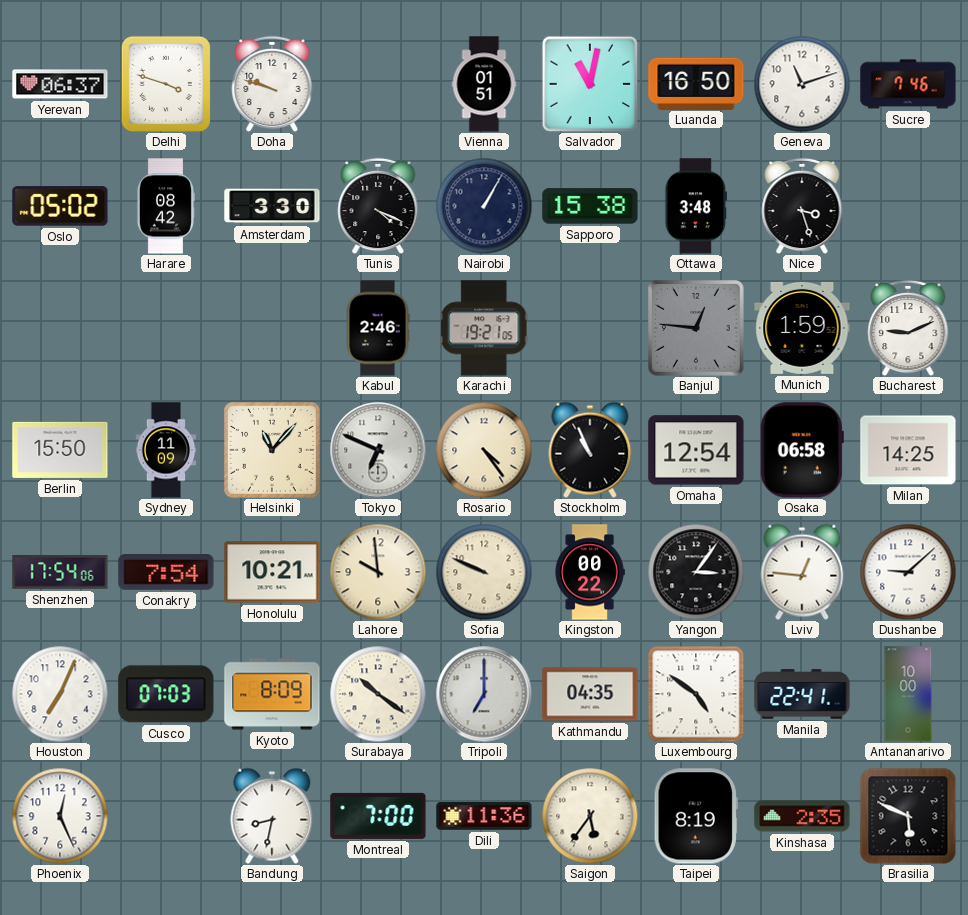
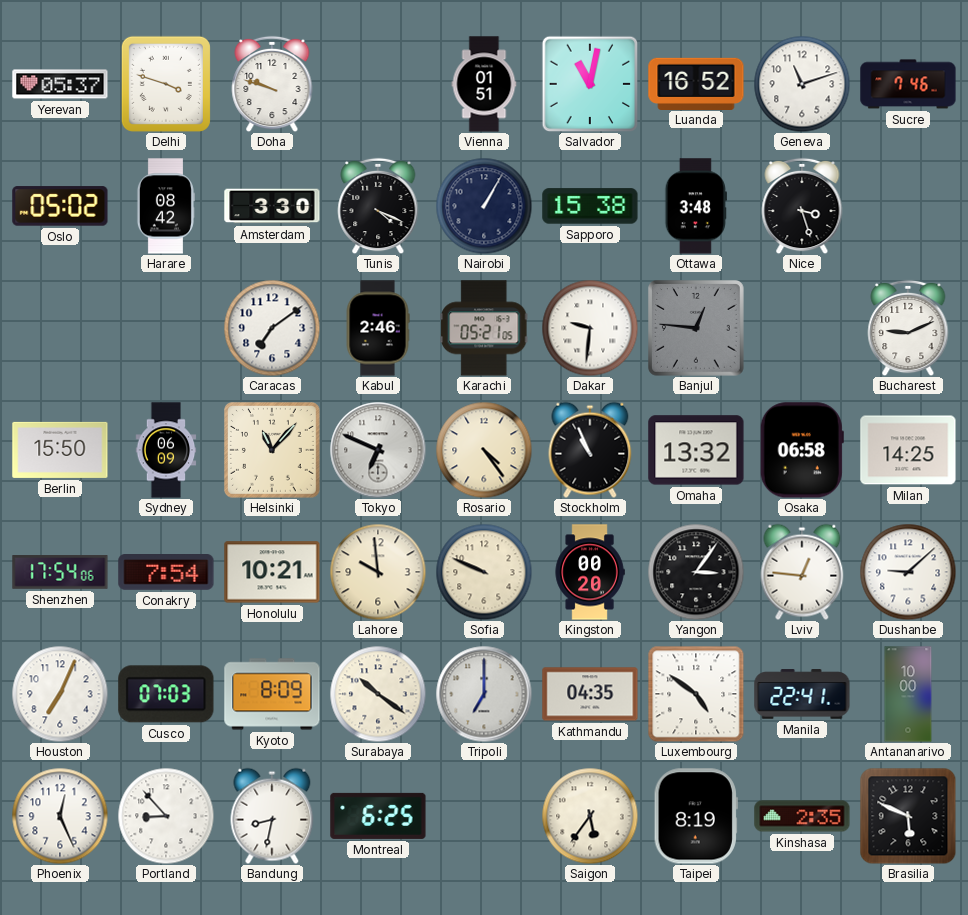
Yerevan: 06:37 -> 05:37
Luanda: 16:50 -> 16:52
Caracas: none -> 7:09
Karachi: 19:21 -> 05:21
Dakar: none -> 9:31
Munich: 1:59 -> none
Sydney: 11:09 -> 06:09
Omaha: 12:54 -> 13:32
Kingston: 00:22 -> 00:20
Portland: none -> 8:53
Montreal: 7:00 -> 6:25
Dili: 11:36 -> none
